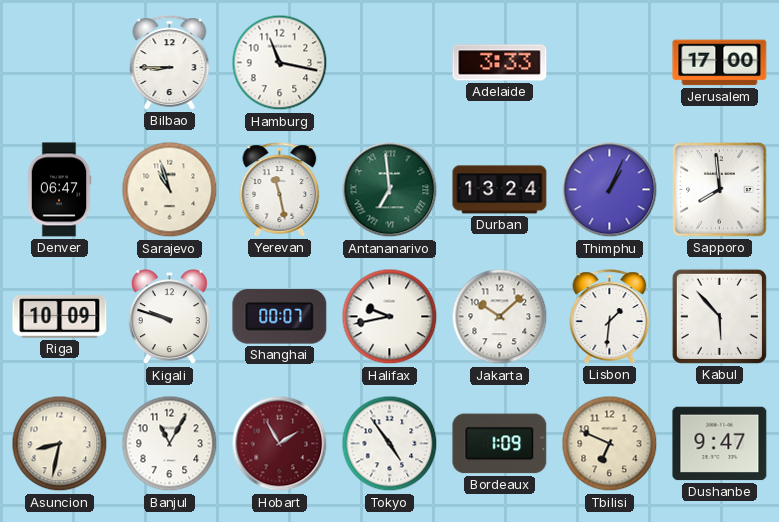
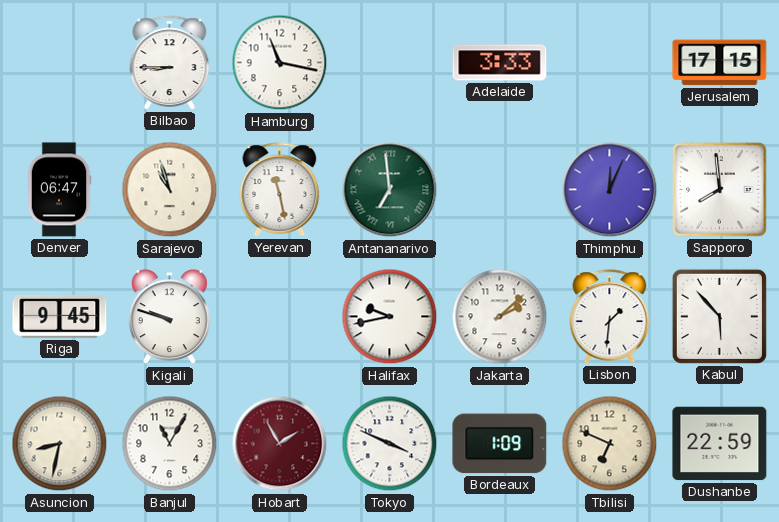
Jerusalem: 17:00 -> 17:15
Durban: 13:24 -> none
Thimphu: 1:04 -> 12:04
Riga: 10:09 -> 9:45
Shanghai: 00:07 -> none
Jakarta: 10:08 -> 2:08
Tokyo: 4:54 -> 3:49
Dushanbe: 9:47 -> 22:59
